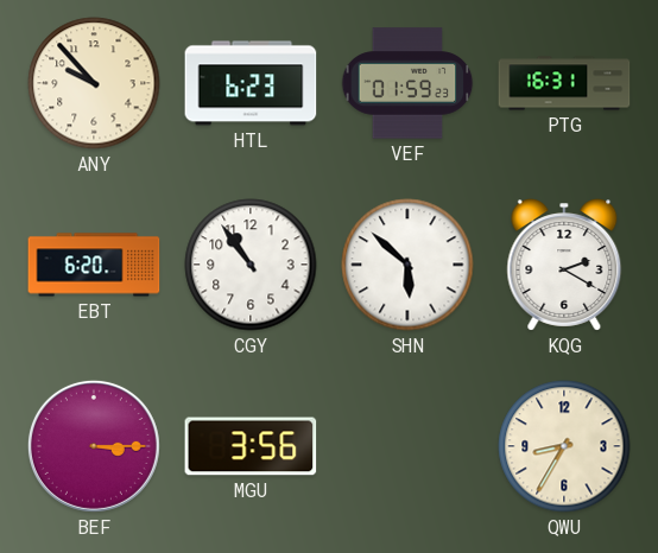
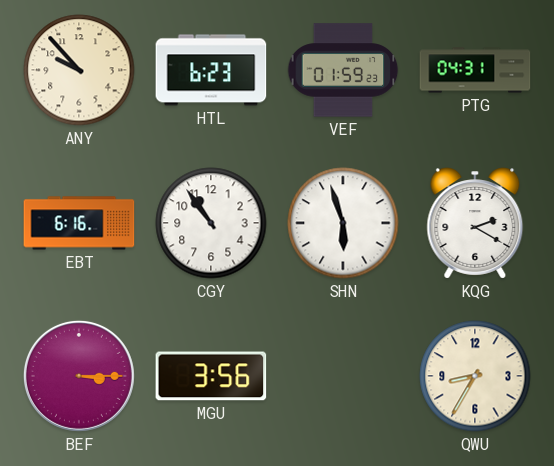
PTG: 16:31 -> 04:31
EBT: 6:20 -> 6:16
SHN: 5:52 -> 5:57
